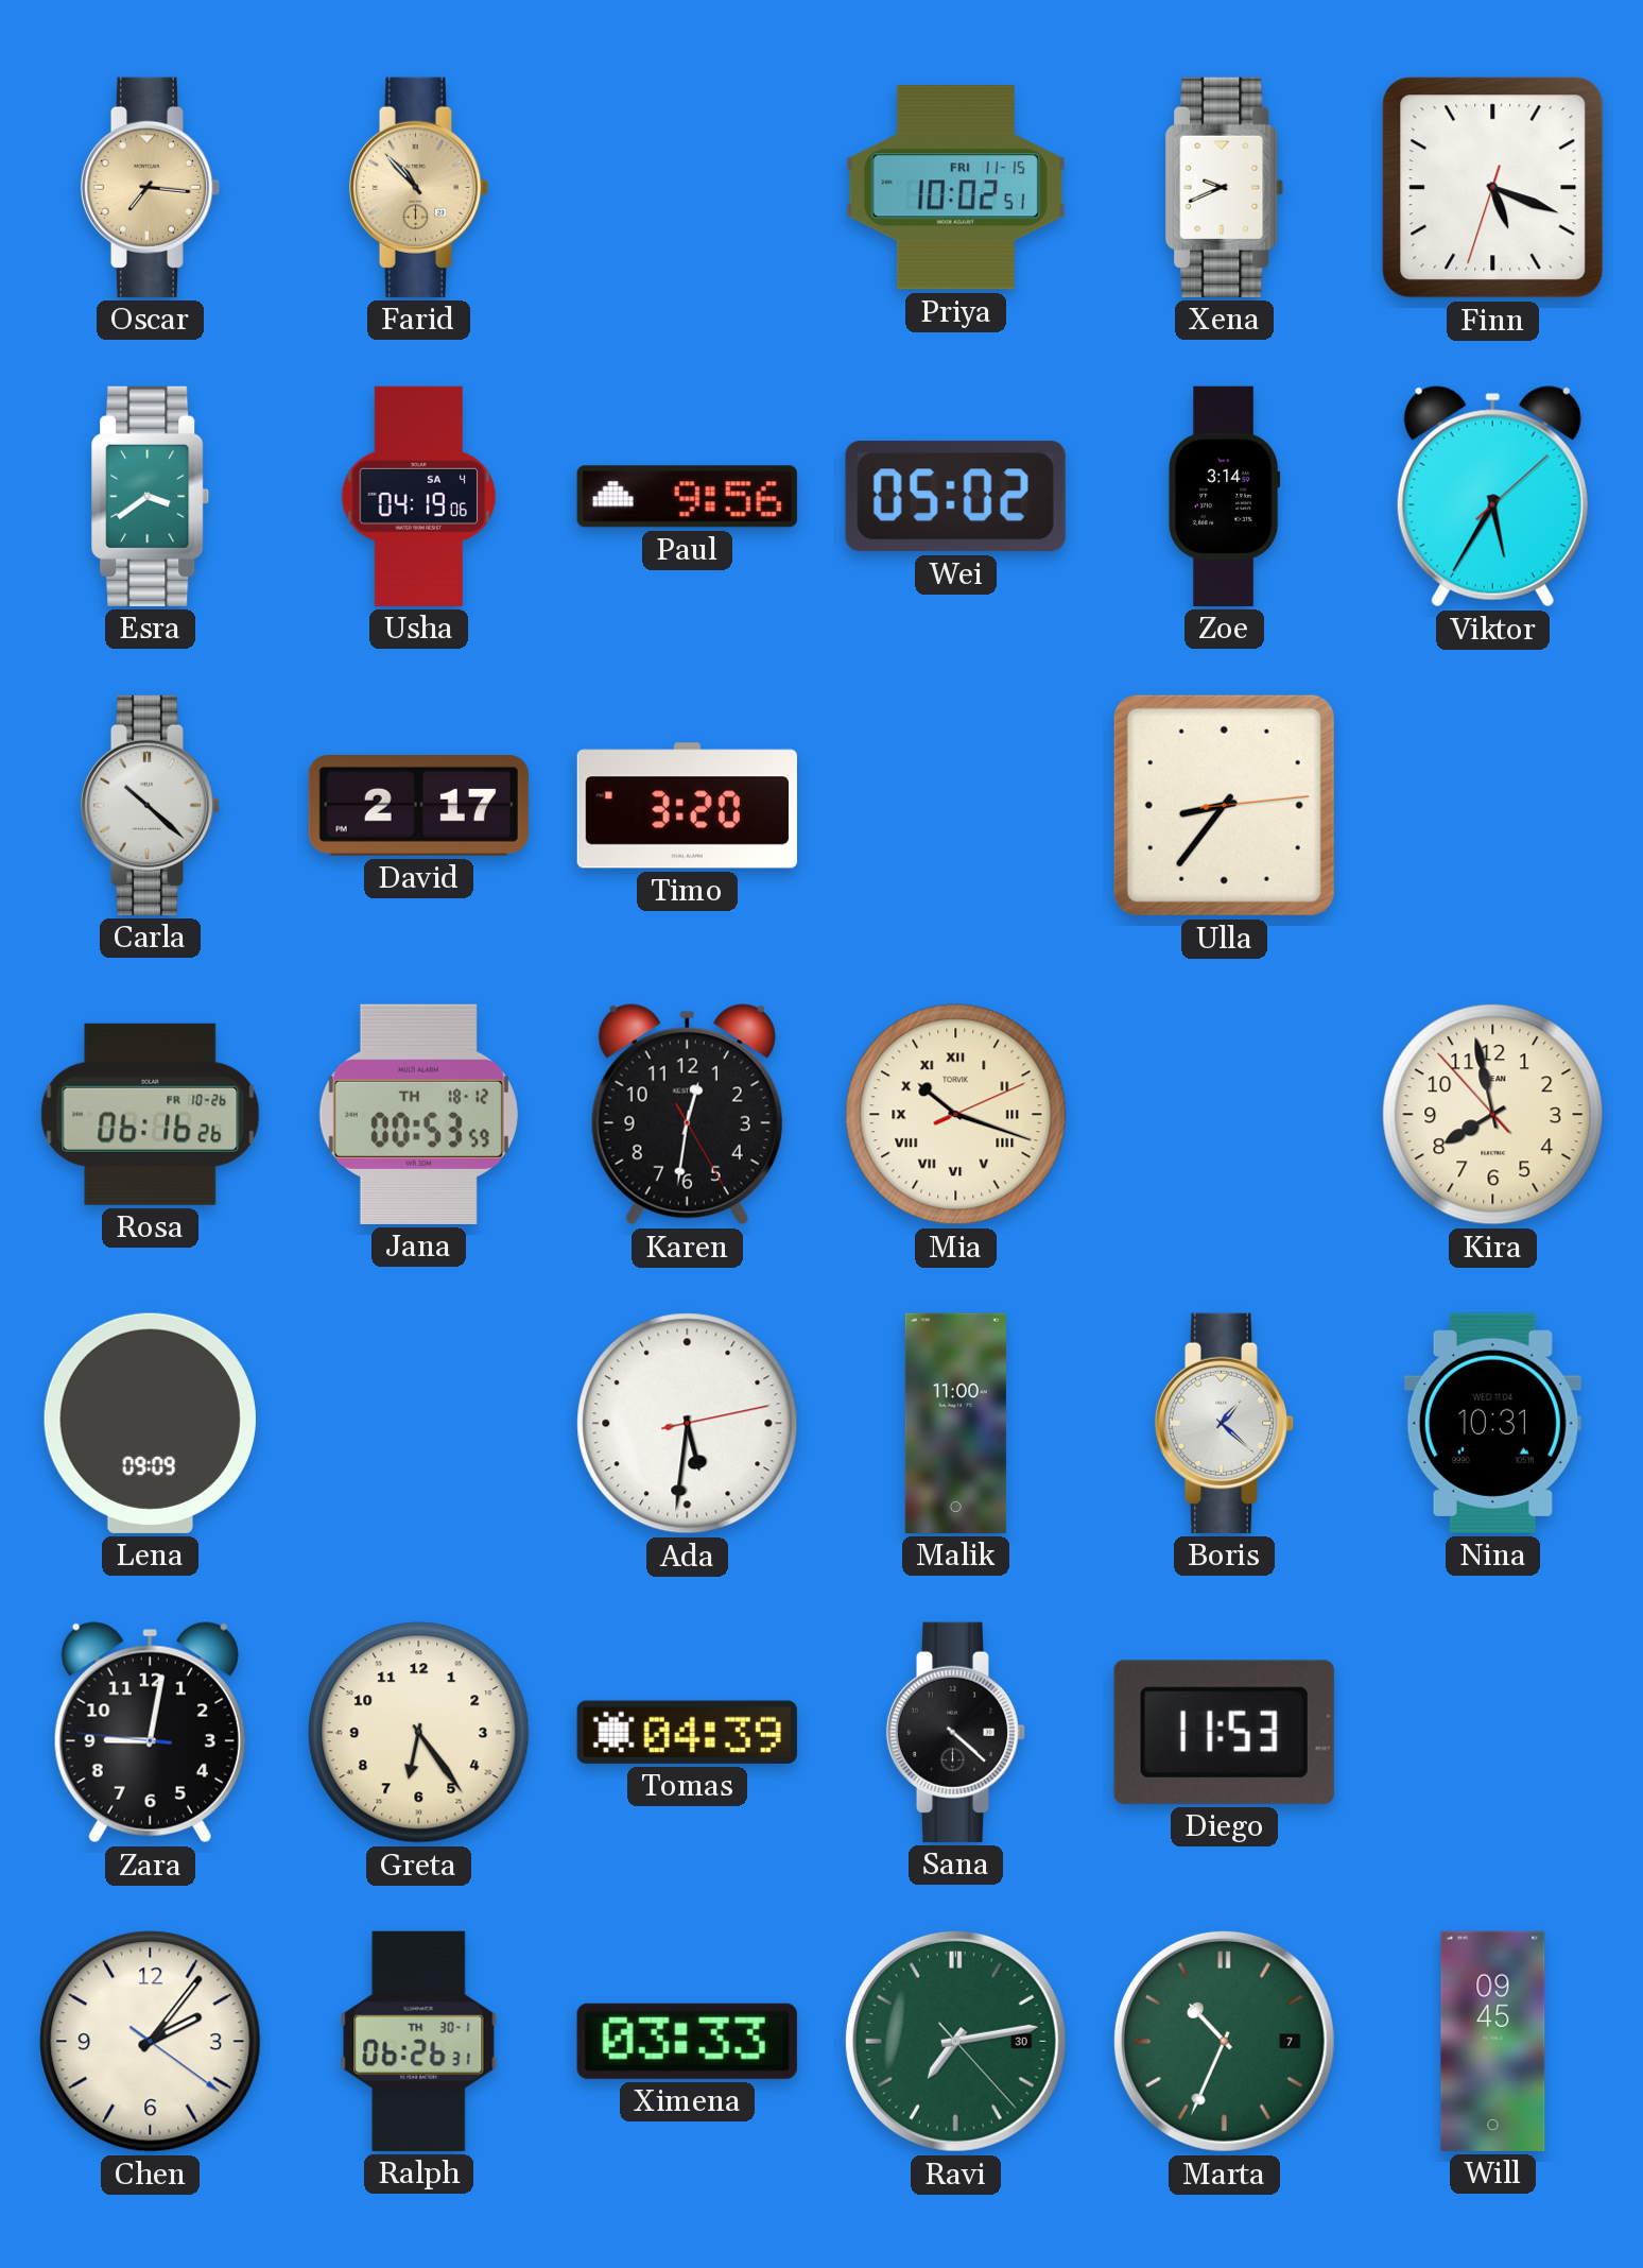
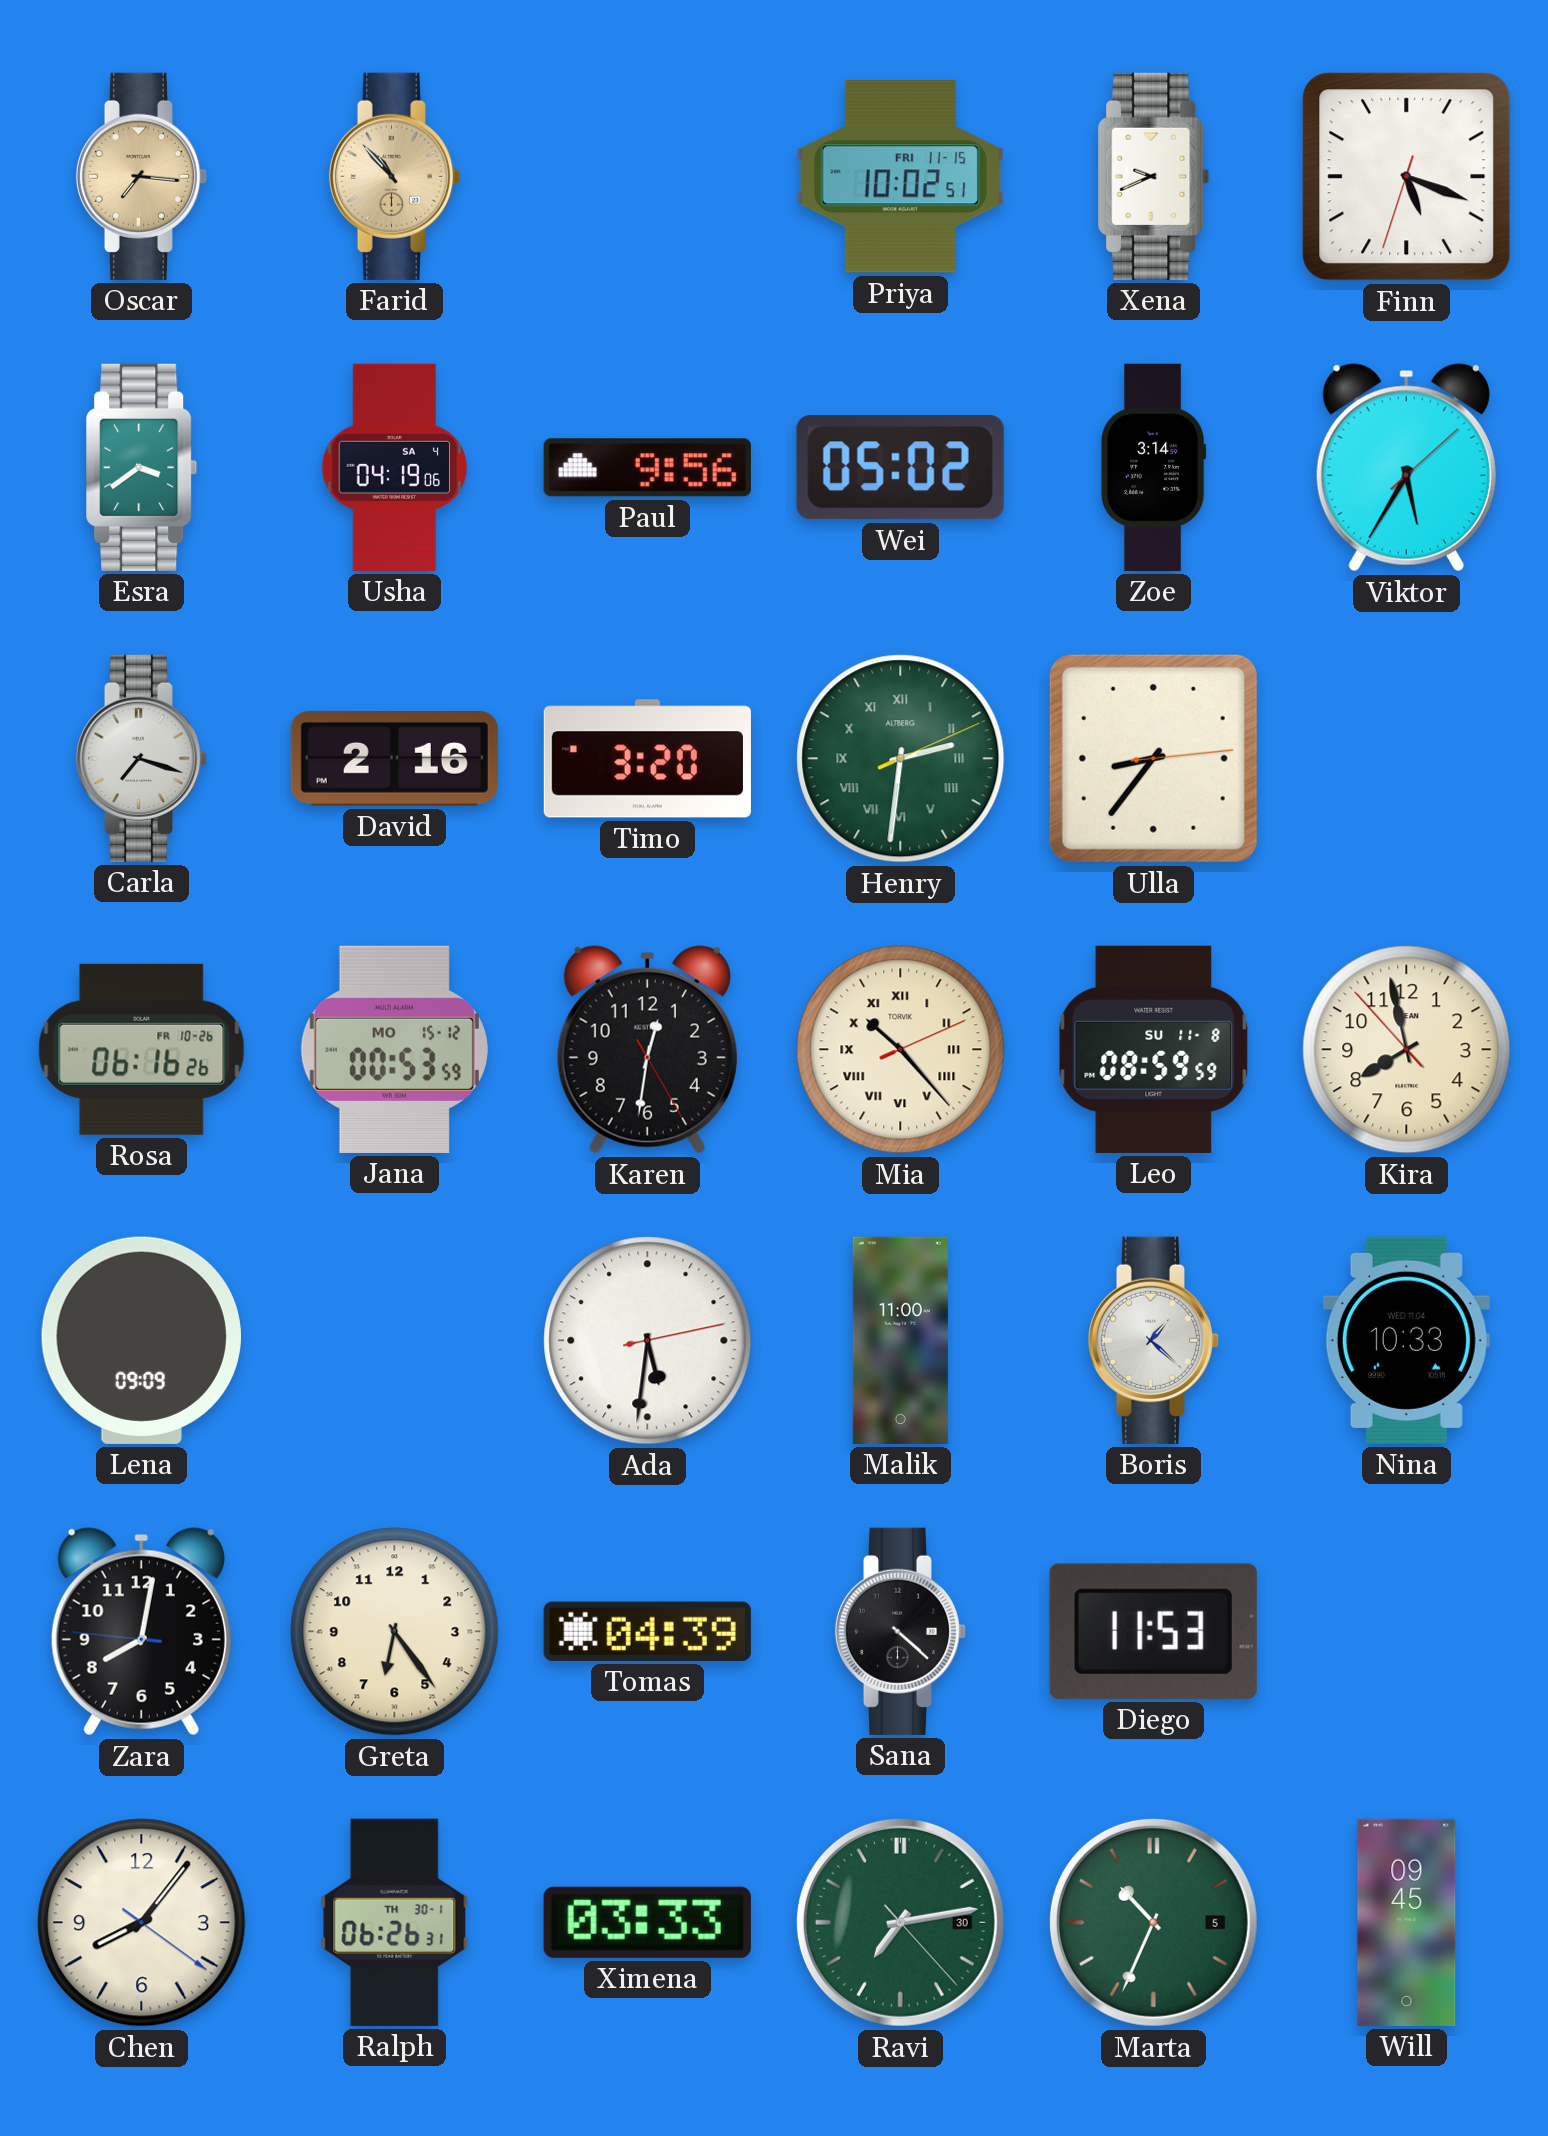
Carla: 10:22 -> 7:18
David: 2:17 -> 2:16
Henry: none -> 2:31
Jana date: TH 18-12 -> MO 15-12
Mia: 10:18 -> 10:23
Leo: none -> 08:59
Nina: 10:31 -> 10:33
Zara: 9:01 -> 8:01
Chen: 2:06 -> 8:06
Marta date: 7 -> 5
